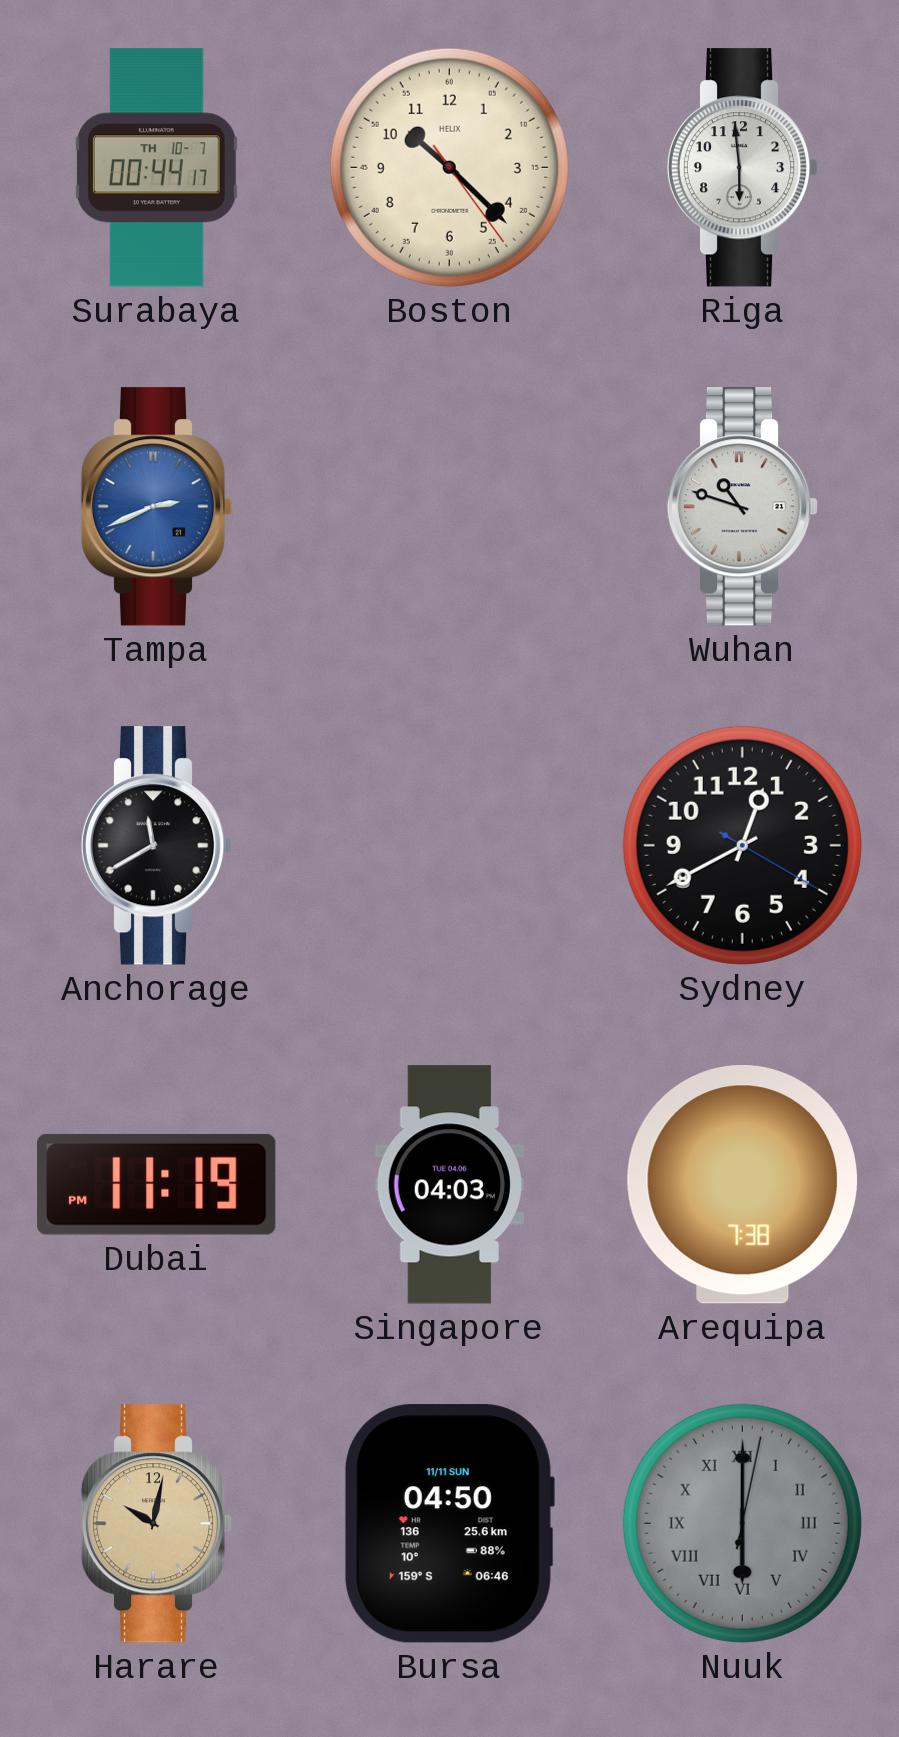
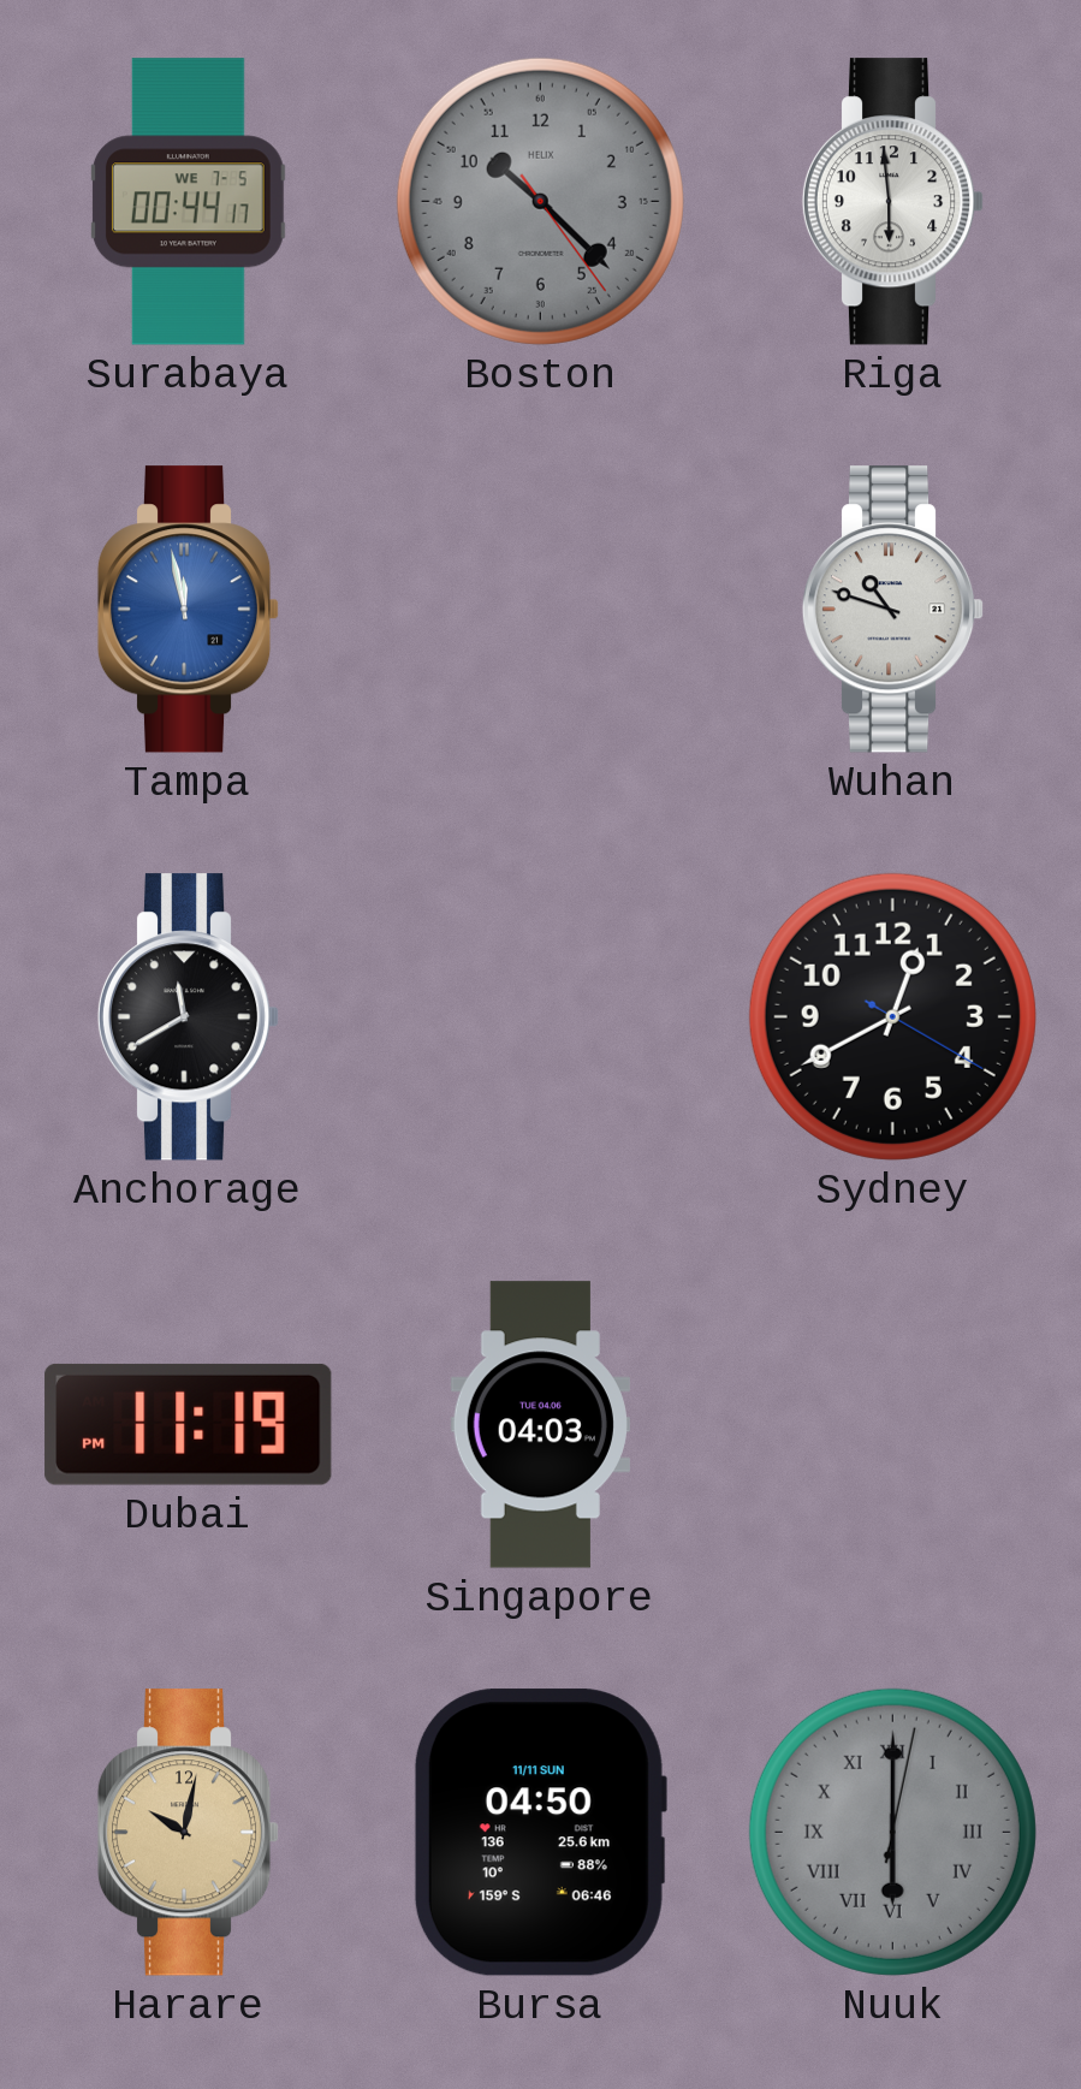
Surabaya date: TH 10-7 -> WE 7-5
Boston dial: cream -> grey
Tampa: 2:41 -> 11:58
Arequipa: 7:38 -> none
